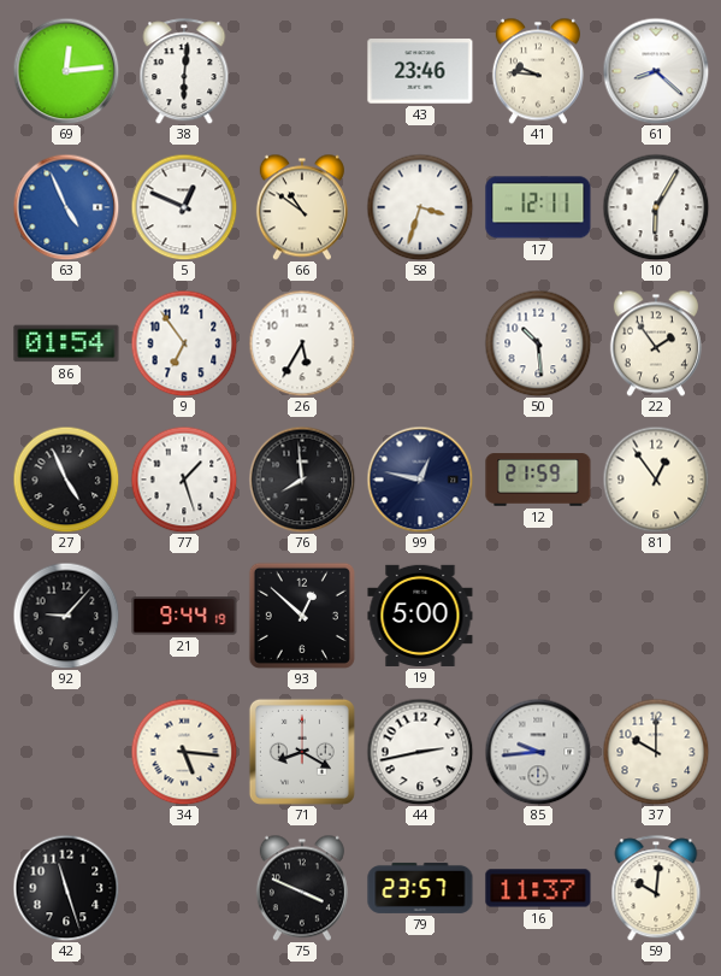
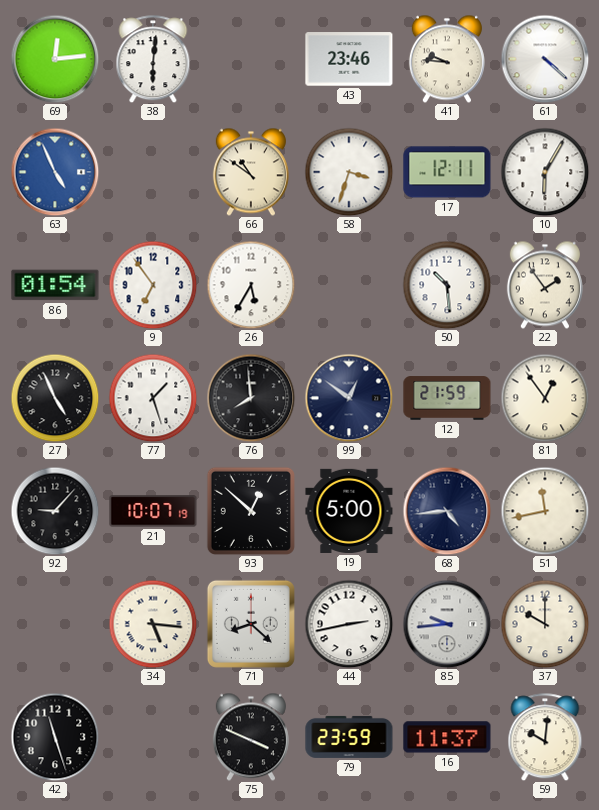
61: 8:22 -> 4:22
5: 12:49 -> none
99: 12:47 -> 12:51
21: 9:44 -> 10:07
68: none -> 4:44
51: none -> 11:43
71: 8:20 -> 8:22
79: 23:57 -> 23:59
